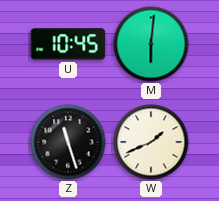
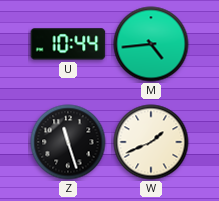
U: 10:45 -> 10:44
M: 6:01 -> 4:44
